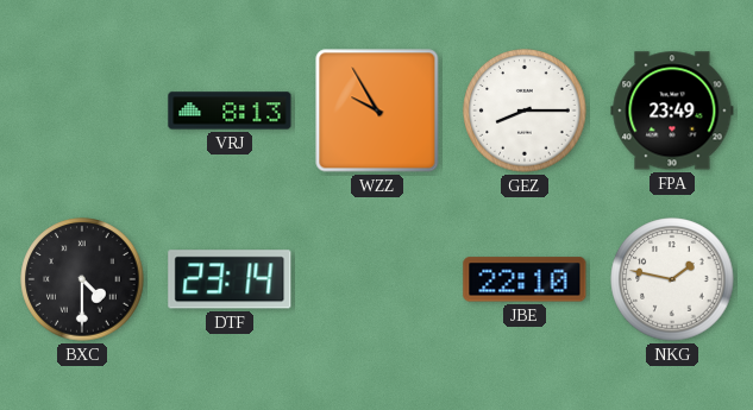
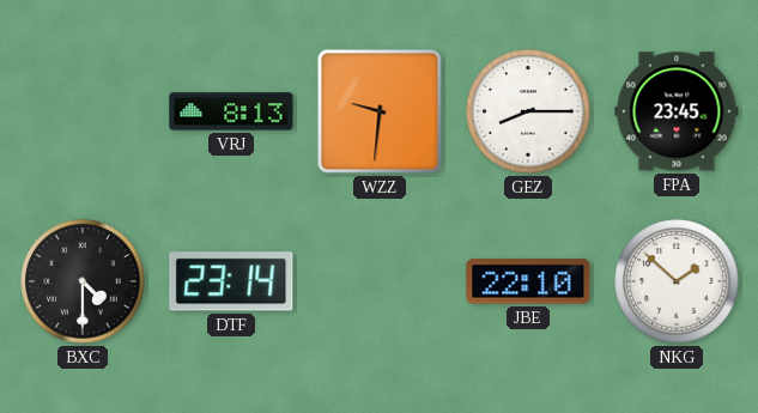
WZZ: 9:55 -> 9:31
FPA: 23:49 -> 23:45
NKG: 1:47 -> 1:52
